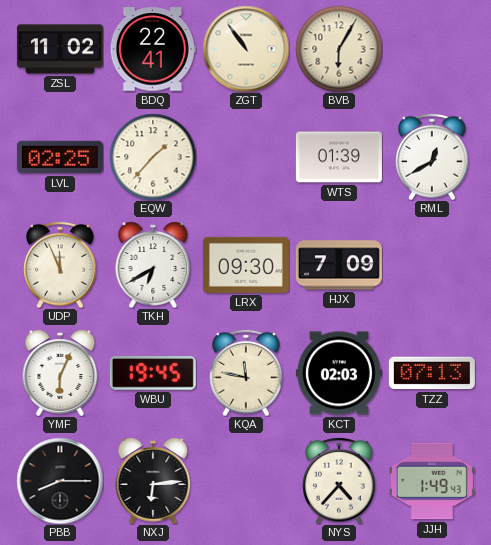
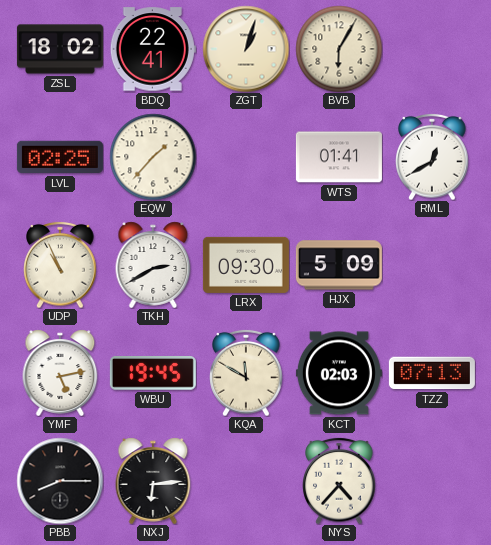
ZSL: 11:02 -> 18:02
ZGT: 10:54 -> 1:03
WTS: 01:39 -> 01:41
UDP: 11:56 -> 10:56
TKH: 6:40 -> 2:40
HJX: 7:09 -> 5:09
YMF: 6:04 -> 5:13
KQA: 11:47 -> 11:50
JJH: 1:49 -> none
